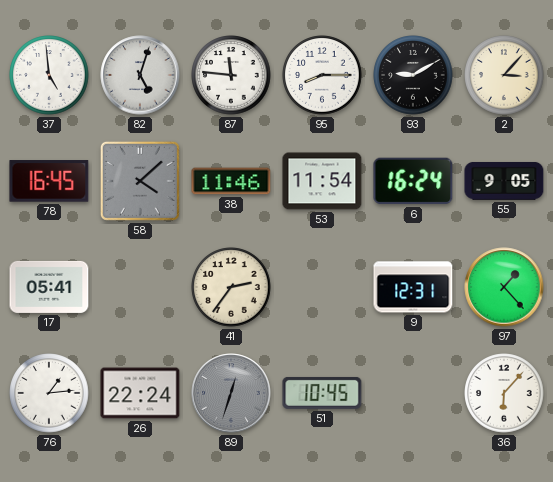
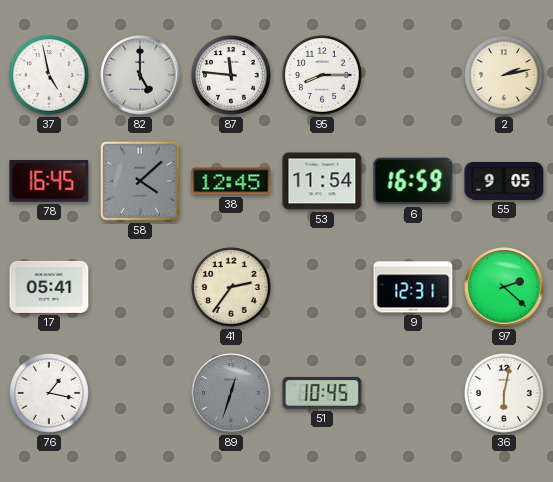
37: 4:59 -> 4:58
82: 5:03 -> 5:00
93: 9:10 -> none
2: 3:07 -> 2:13
38: 11:46 -> 12:45
6: 16:24 -> 16:59
97: 1:23 -> 2:22
76: 1:14 -> 1:17
26: 22:24 -> none
36: 6:07 -> 6:02
